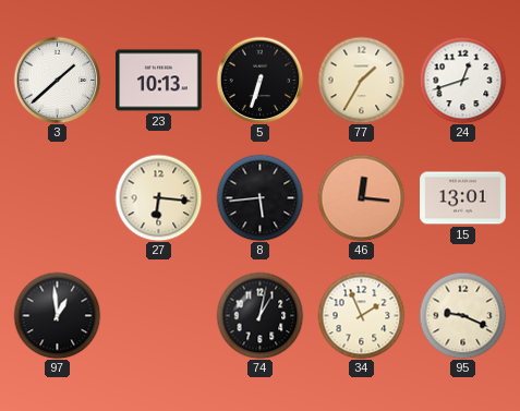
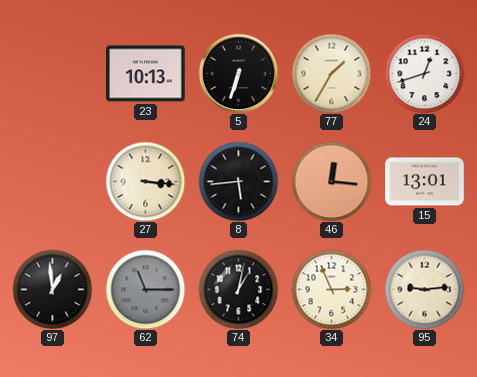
3: 1:38 -> none
27: 6:16 -> 3:16
62: none -> 11:15
34: 1:56 -> 2:56
95: 9:19 -> 9:14
